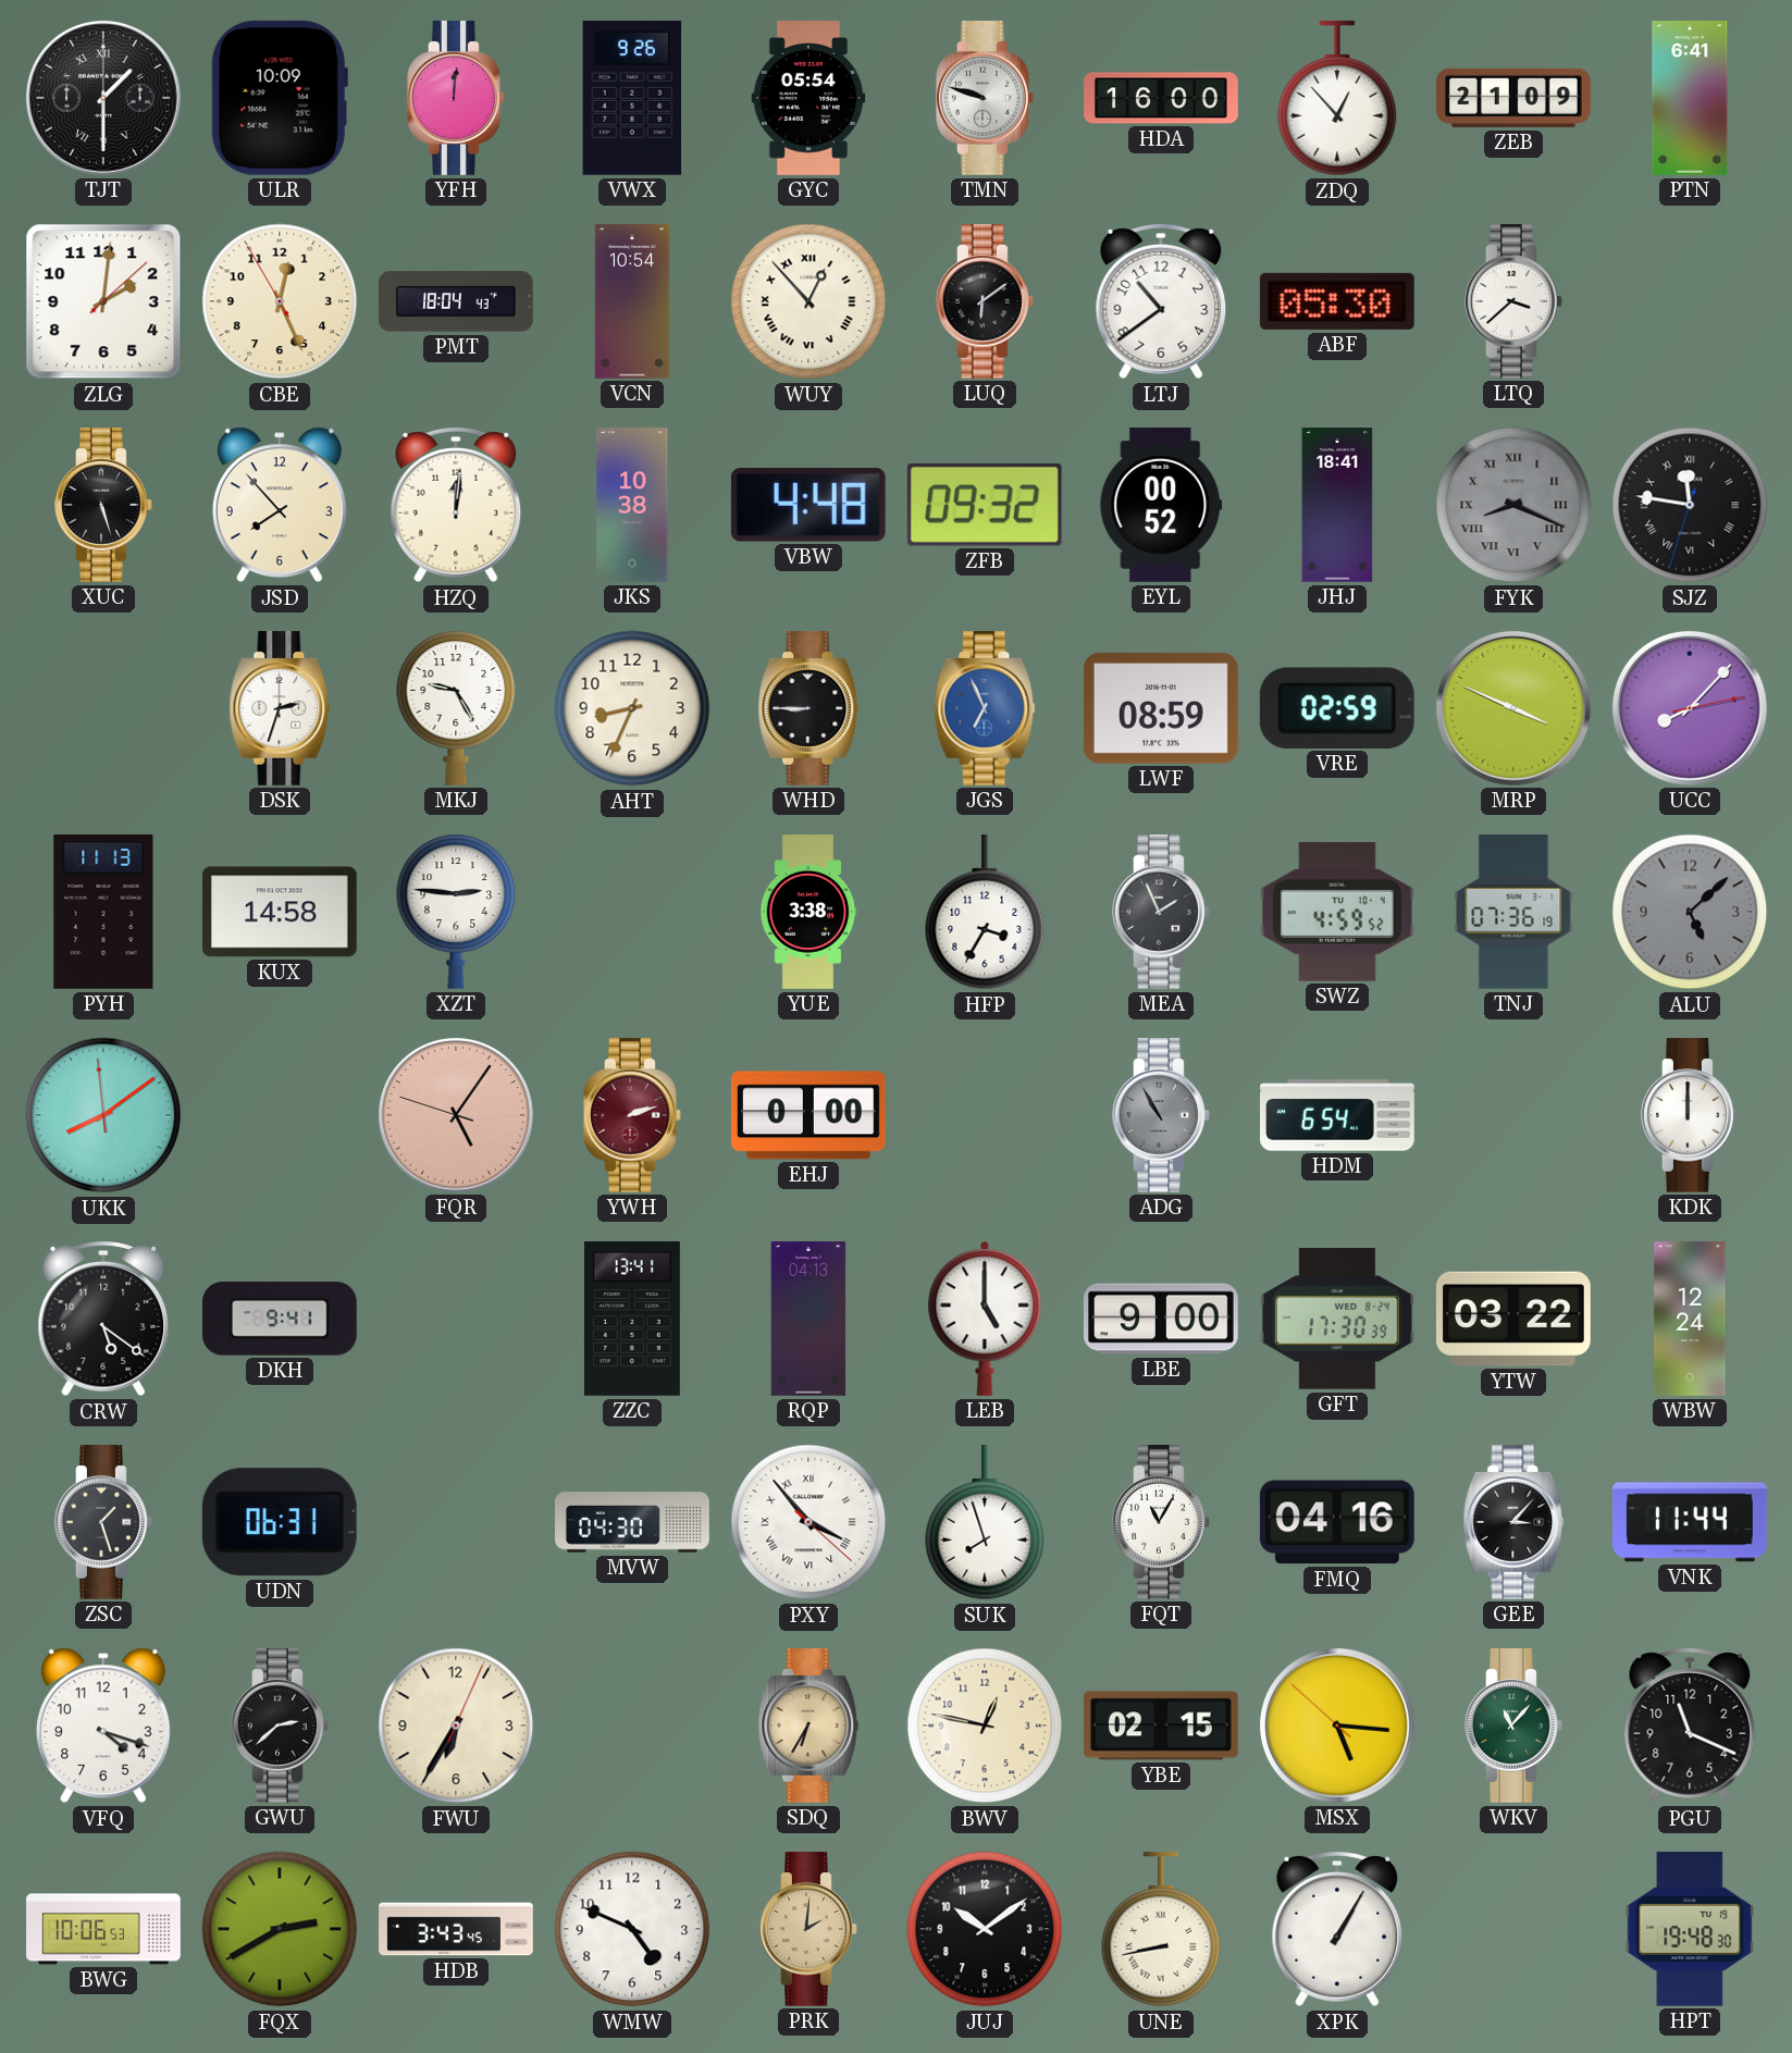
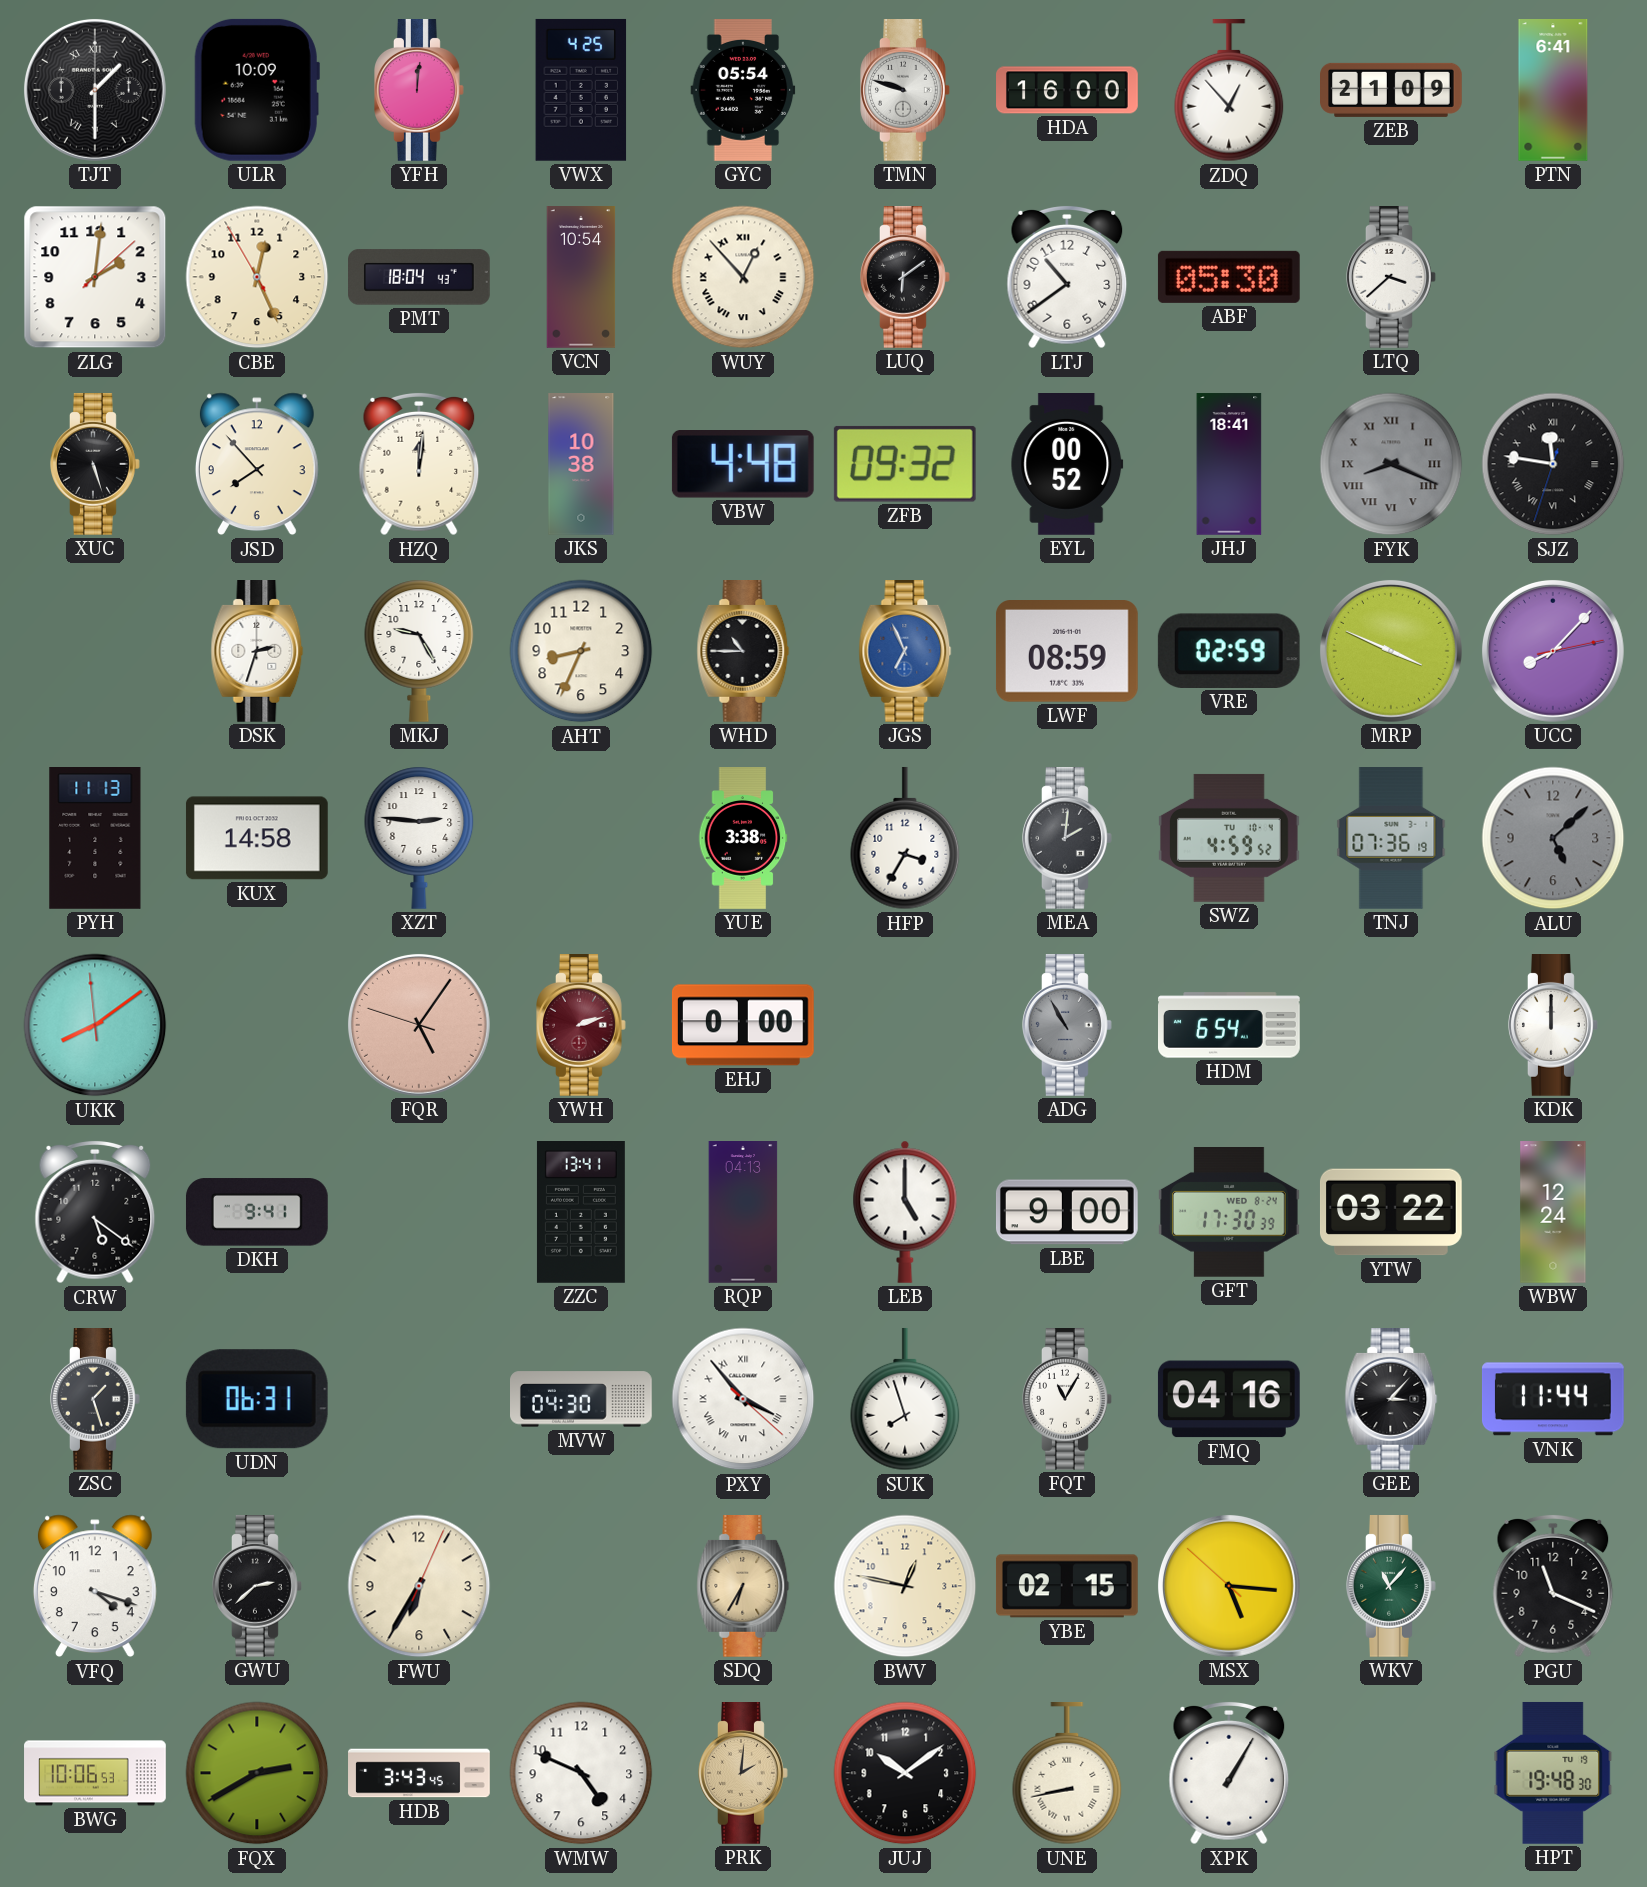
VWX: 9:26 -> 4:25
WHD: 8:45 -> 10:45
MEA: 1:56 -> 2:01
